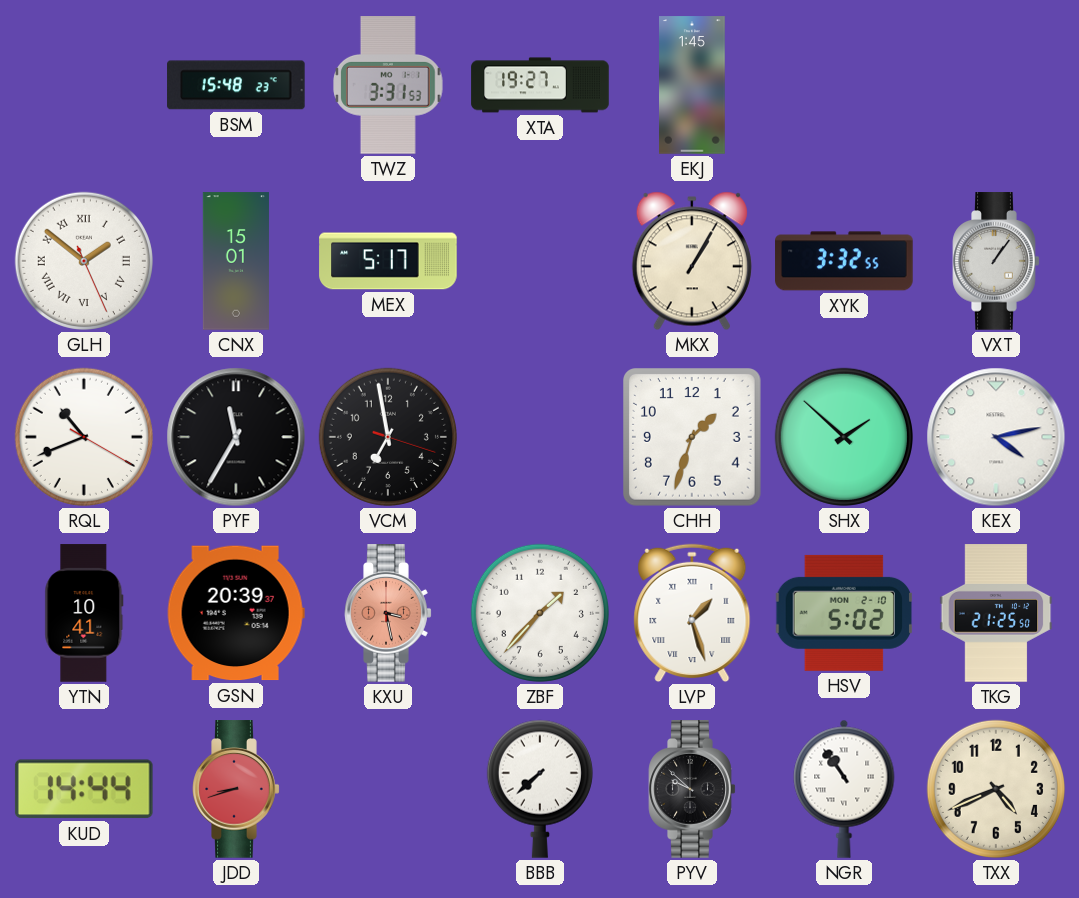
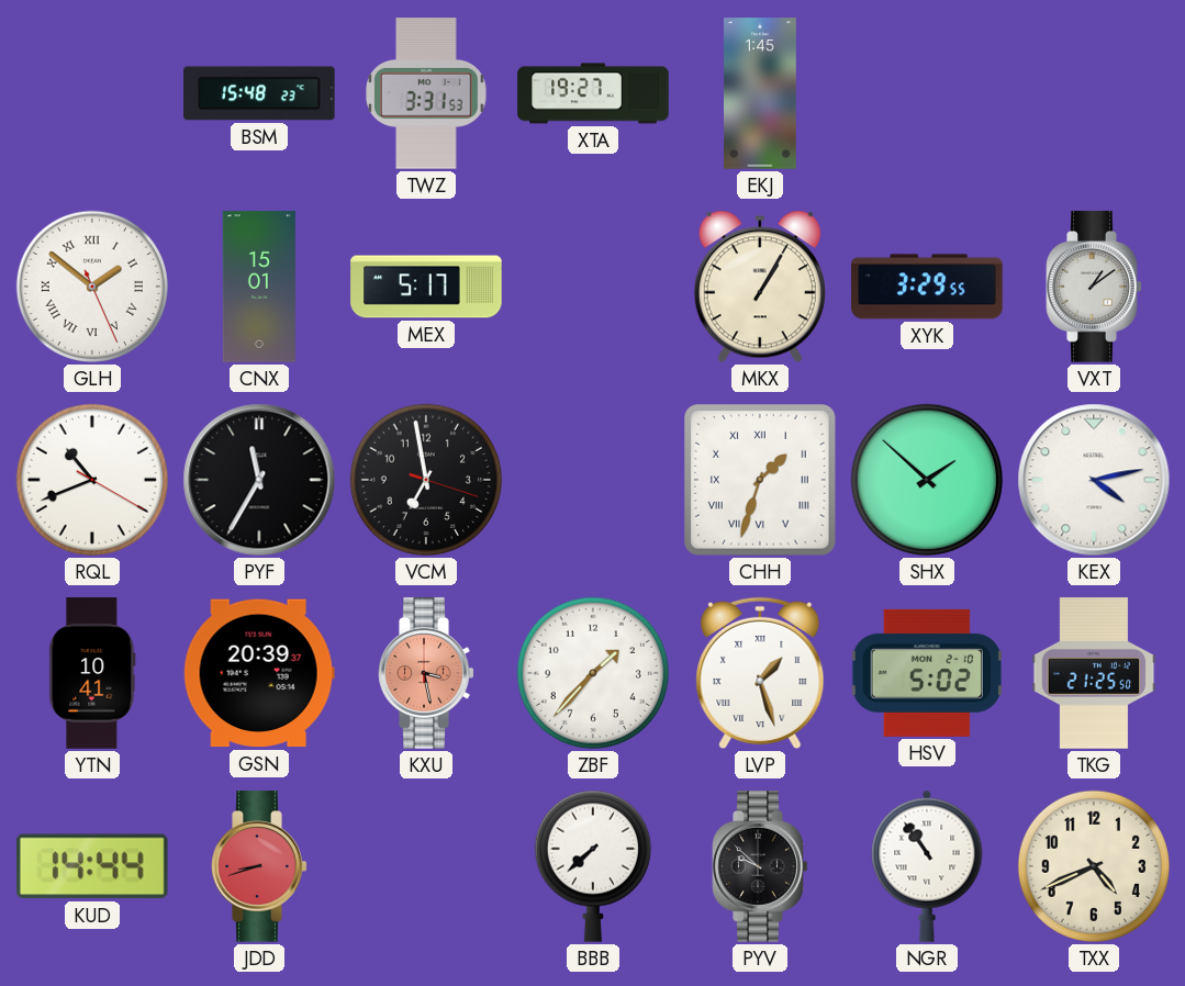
XYK: 3:32 -> 3:29
VXT: 1:06 -> 1:09
CHH numerals: Arabic -> Roman
